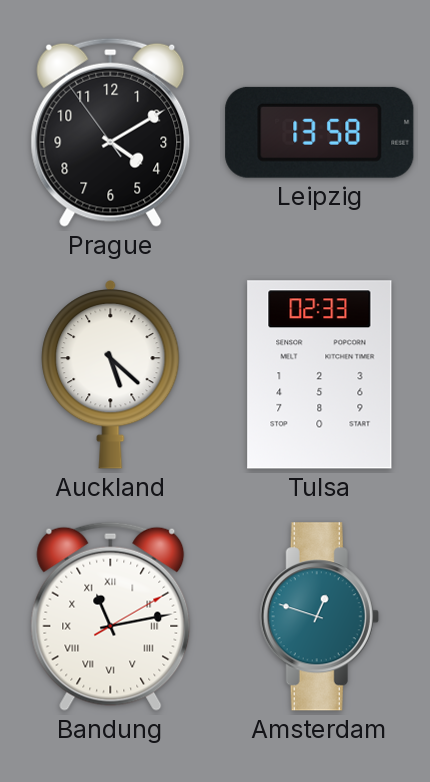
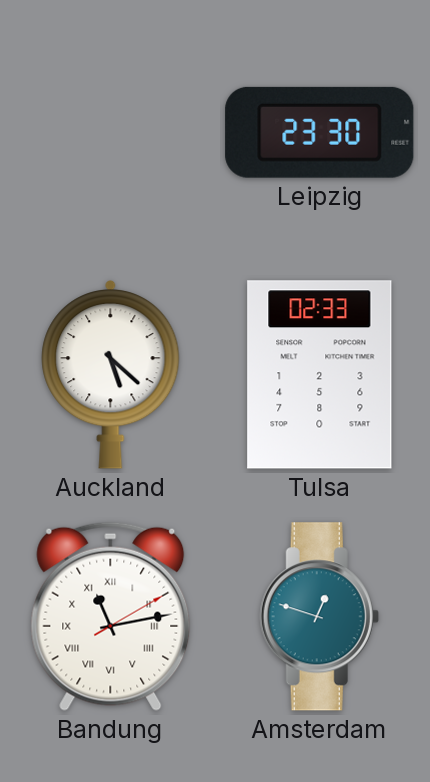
Prague: 4:09 -> none
Leipzig: 13:58 -> 23:30
